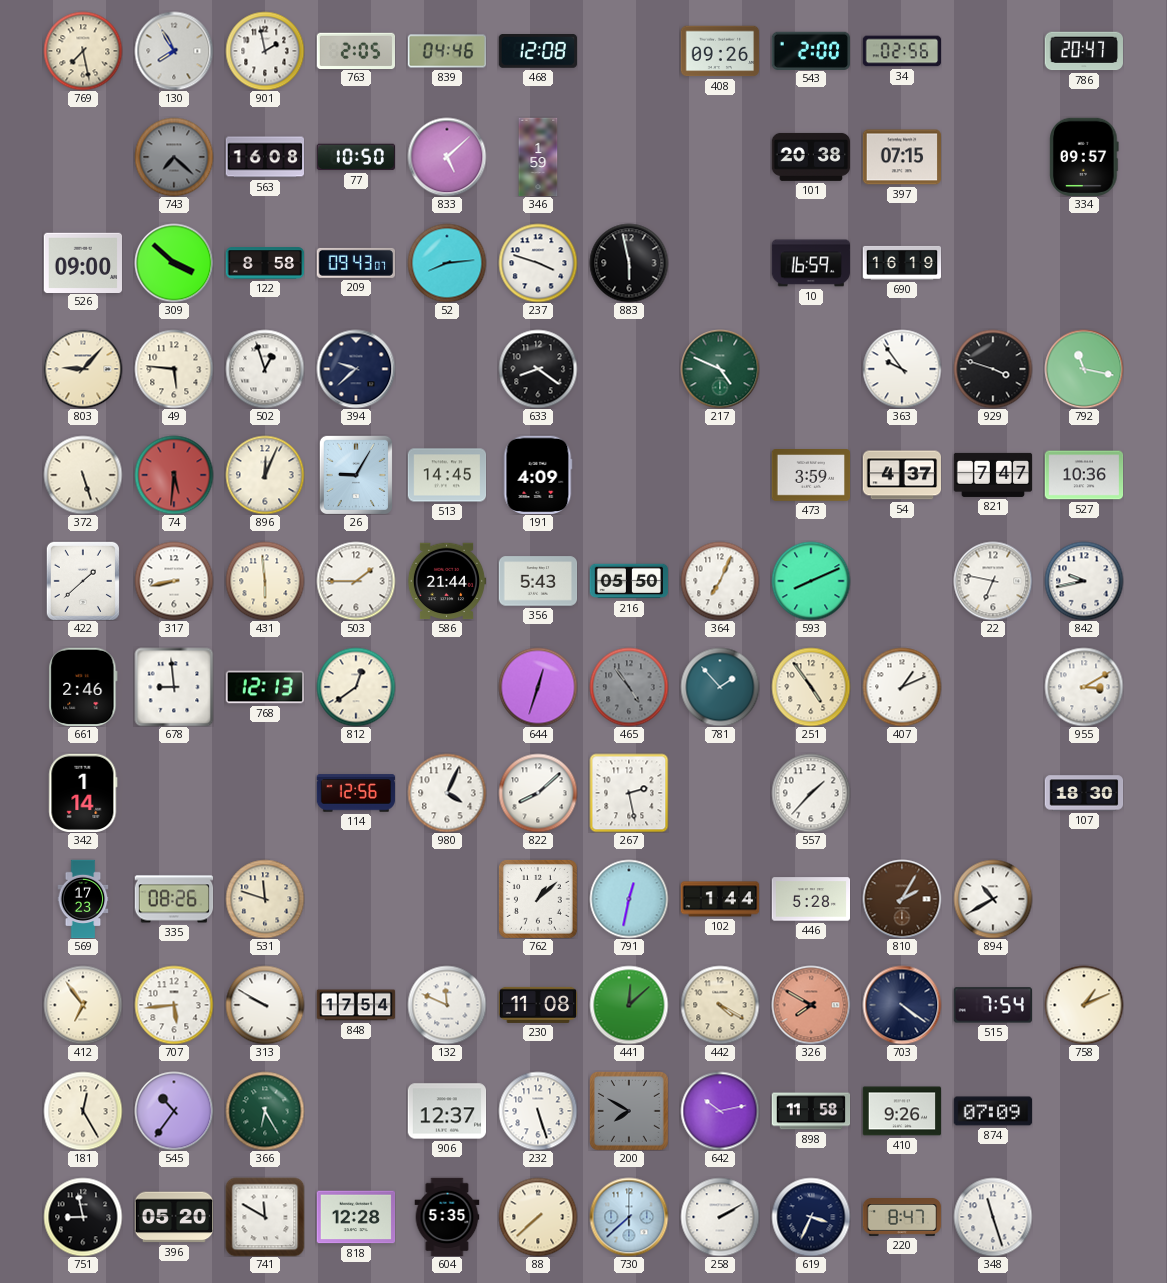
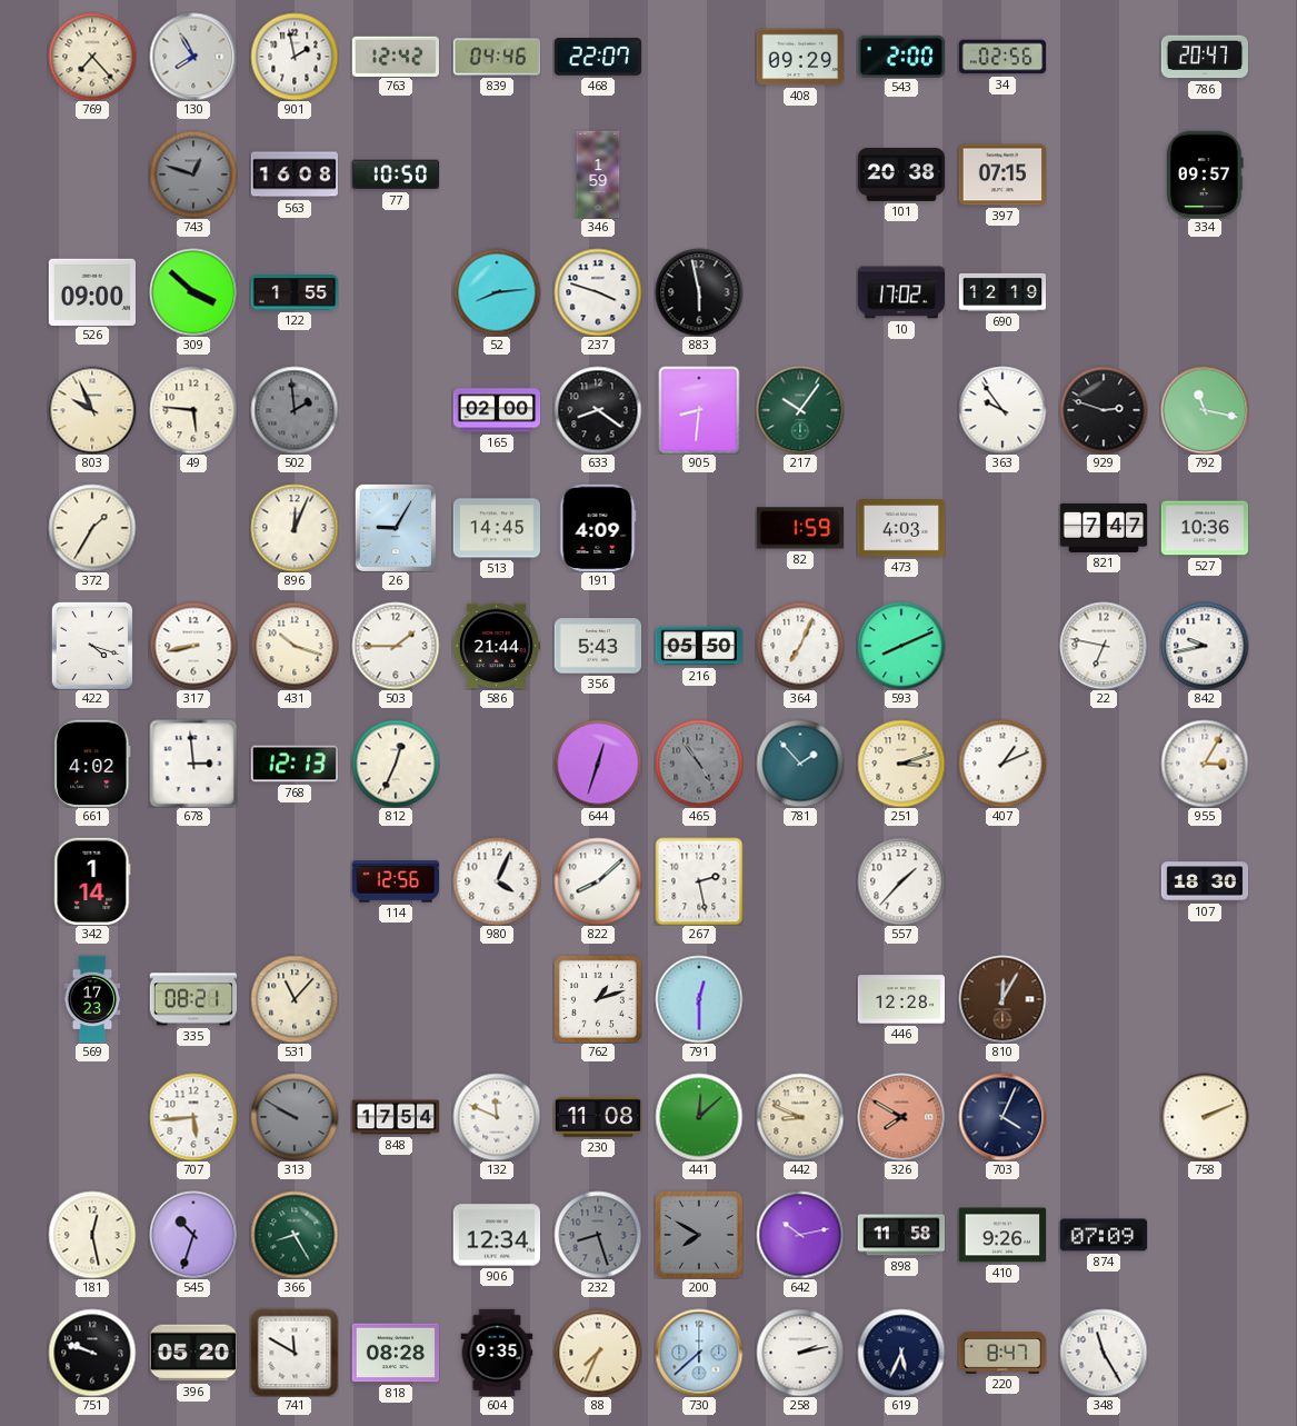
769: 7:28 -> 7:23
763: 2:05 -> 12:42
468: 12:08 -> 22:07
408: 09:26 -> 09:29
743: 7:22 -> 12:48
833: 5:08 -> none
122: 8:58 -> 1:55
209: 09:43 -> none
10: 16:59 -> 17:02
690: 16:19 -> 12:19
803: 9:07 -> 9:56
502: 12:57 -> 1:59
502 dial: white -> grey
394: 9:38 -> none
165: none -> 02:00
905: none -> 8:31
217: 4:49 -> 10:06
929: 3:48 -> 2:48
372: 5:27 -> 1:35
74: 5:31 -> none
82: none -> 1:59
473: 3:59 -> 4:03
54: 4:37 -> none
422: 1:38 -> 4:18
431: 5:59 -> 10:18
661: 2:46 -> 4:02
678: 8:59 -> 2:59
812: 12:39 -> 12:34
251: 4:54 -> 3:12
955: 3:10 -> 3:05
335: 08:26 -> 08:21
531: 11:48 -> 11:07
762: 1:08 -> 1:12
791: 12:32 -> 12:30
102: 1:44 -> none
446: 5:28 -> 12:28
810: 2:05 -> 12:05
894: 10:40 -> none
412: 6:54 -> none
313 dial: white -> grey
442: 4:20 -> 8:49
703: 4:21 -> 4:04
515: 7:54 -> none
758: 1:11 -> 2:11
181: 12:25 -> 12:28
545: 10:36 -> 10:33
366: 6:25 -> 8:25
906: 12:37 -> 12:34
232: 5:27 -> 8:27
232 dial: white -> grey
751: 8:58 -> 9:48
818: 12:28 -> 08:28
604: 5:35 -> 9:35
88: 7:38 -> 7:34
258: 2:10 -> 2:13
619: 3:34 -> 5:34
348: 11:27 -> 11:25
